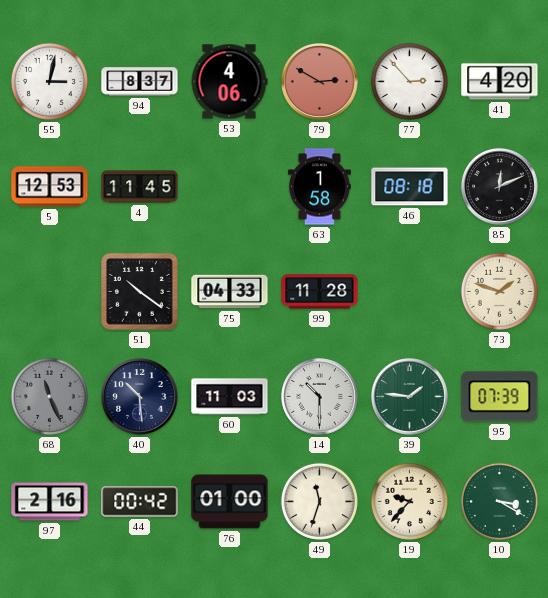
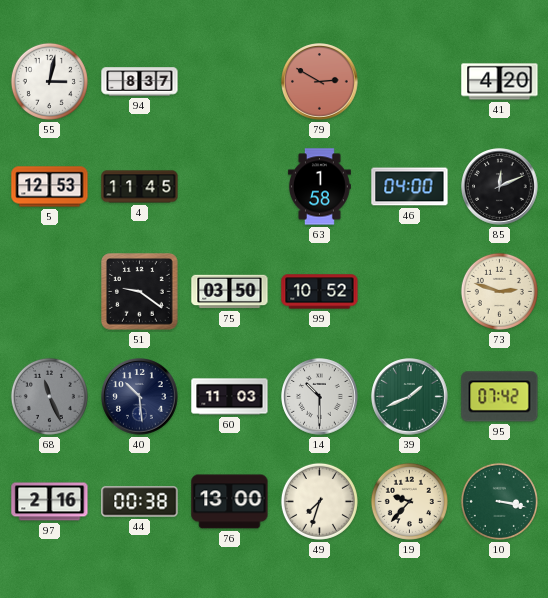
53: 4:06 -> none
77: 2:53 -> none
46: 08:18 -> 04:00
51: 10:21 -> 9:21
75: 04:33 -> 03:50
99: 11:28 -> 10:52
73: 1:48 -> 2:48
39: 1:46 -> 1:41
95: 07:39 -> 07:42
44: 00:42 -> 00:38
76: 01:00 -> 13:00
49: 11:33 -> 7:33
10: 3:20 -> 3:17
